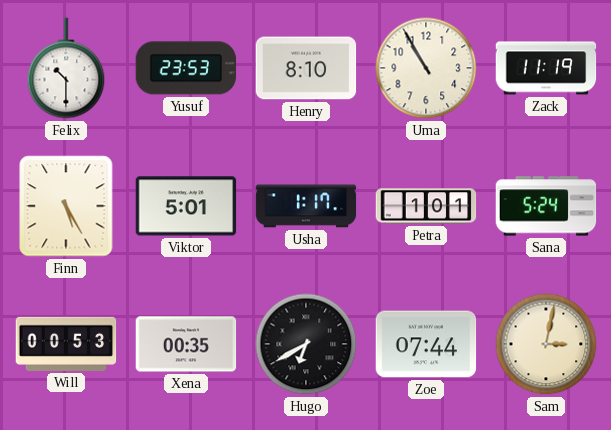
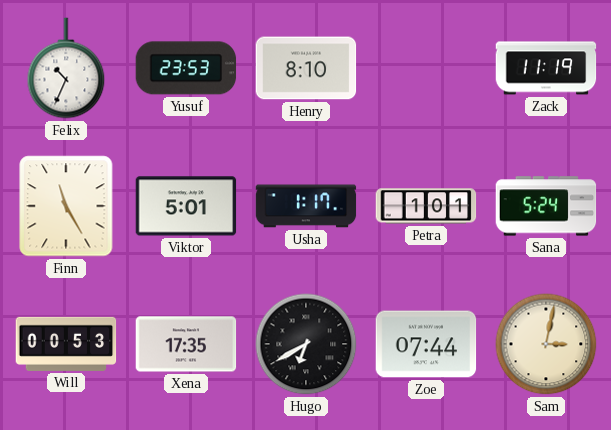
Felix: 10:30 -> 10:34
Uma: 10:55 -> none
Finn: 5:25 -> 11:25
Xena: 00:35 -> 17:35
